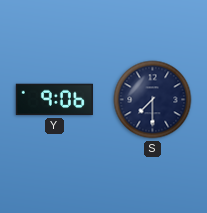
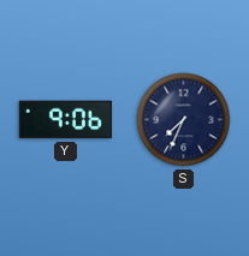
S: 7:30 -> 7:34
